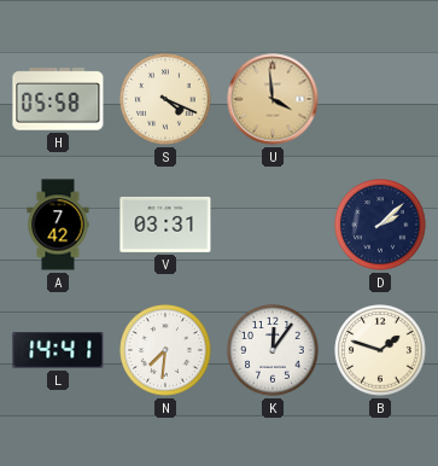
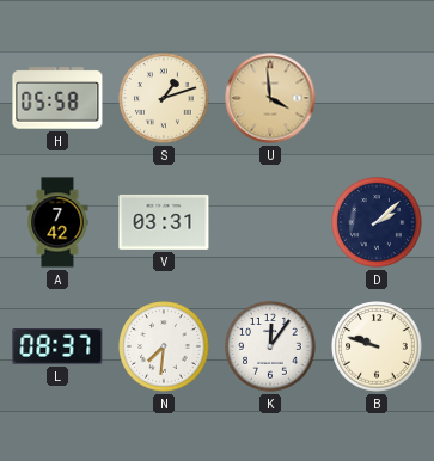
S: 4:19 -> 1:12
L: 14:41 -> 08:37
B: 1:48 -> 9:48
